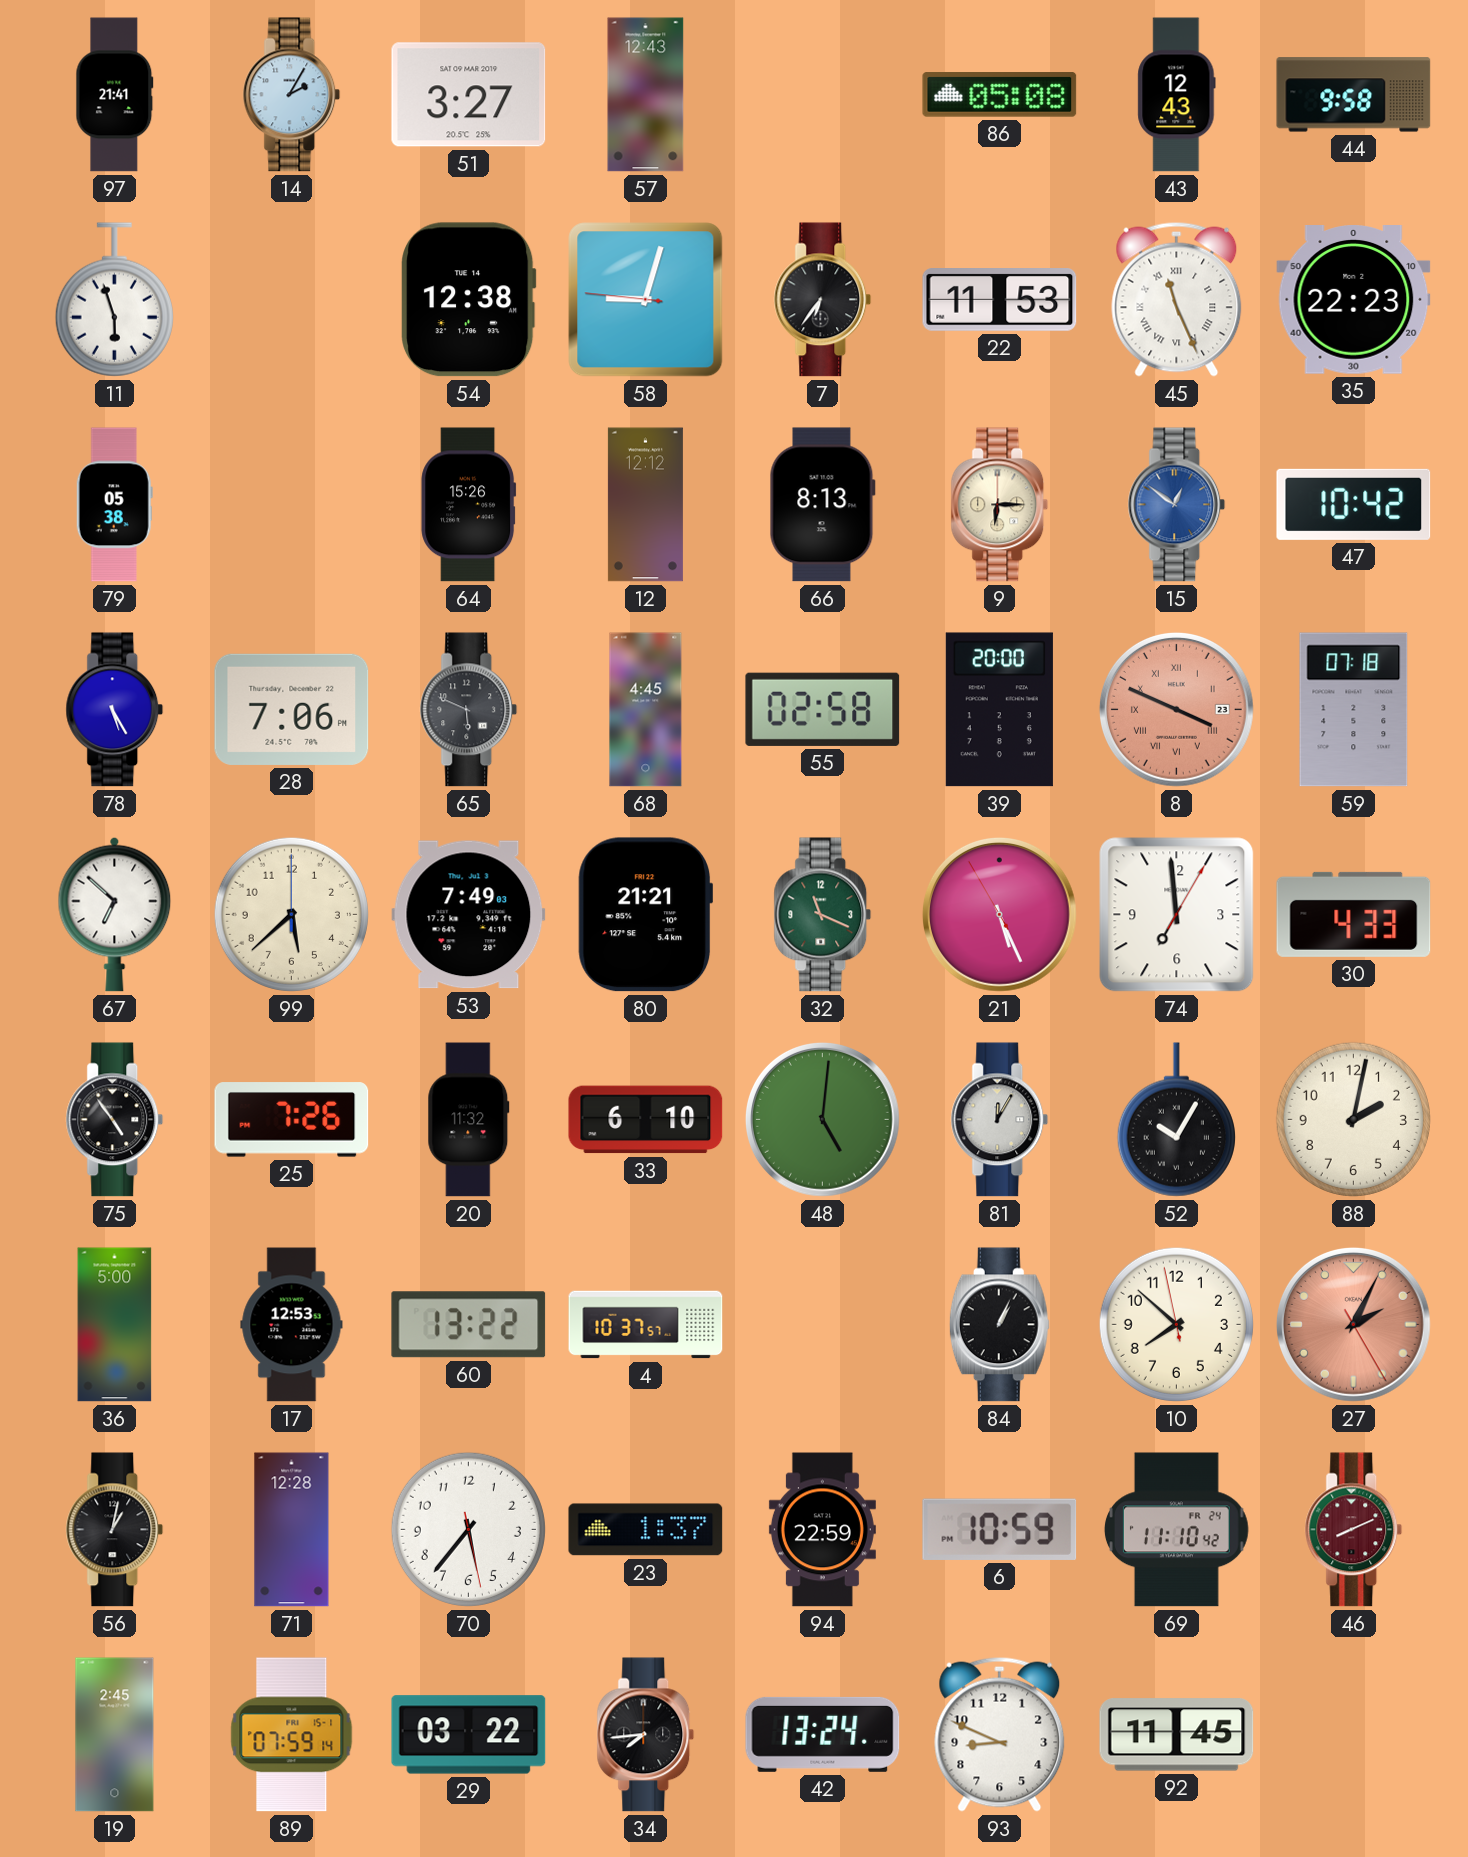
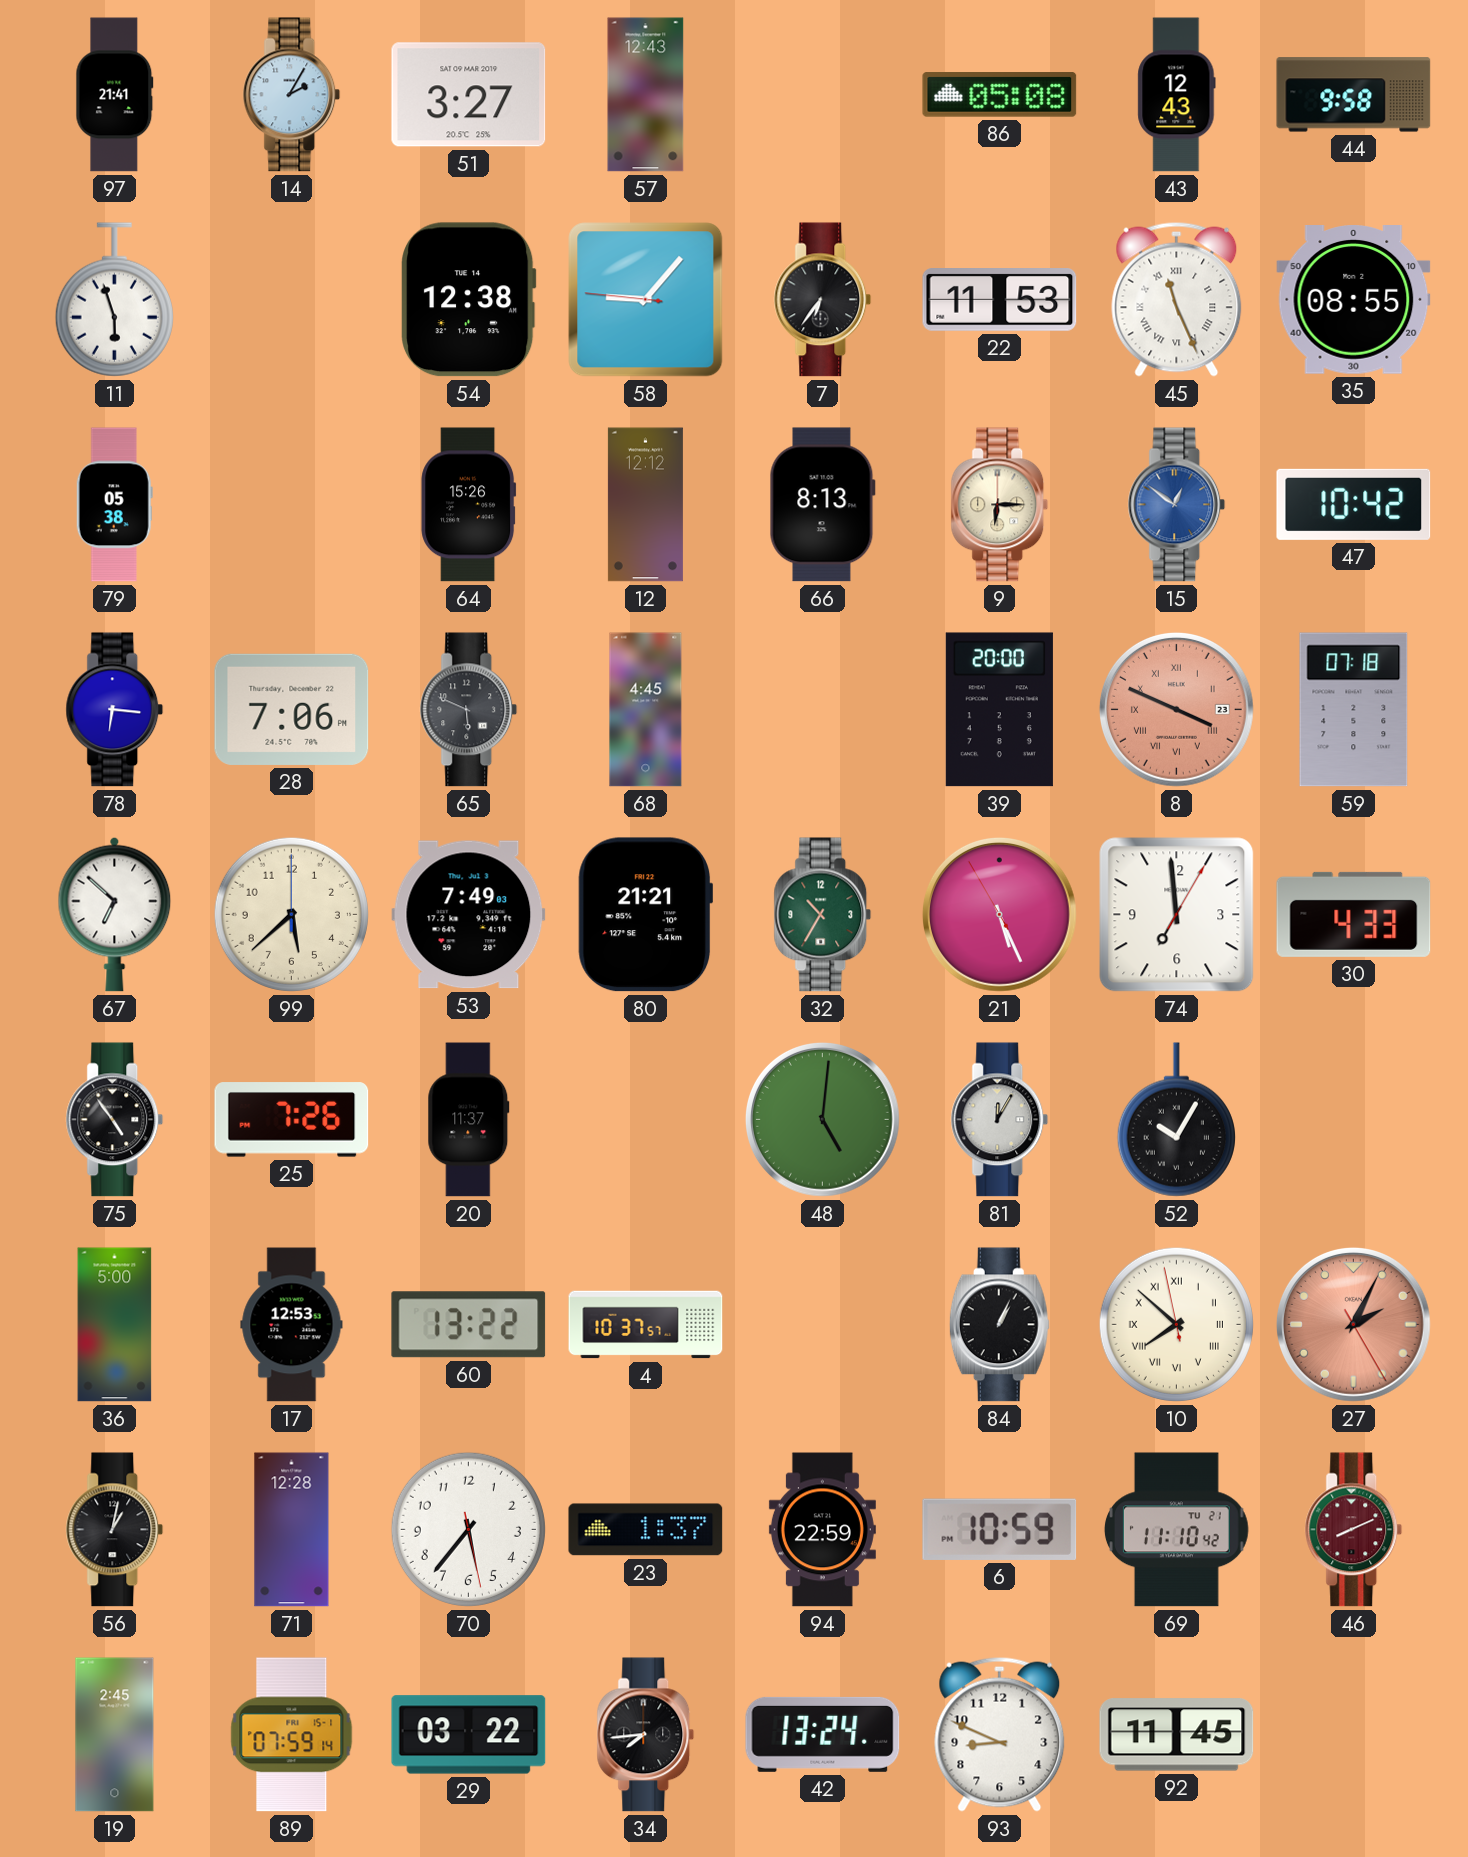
58: 9:02 -> 9:06
35: 22:23 -> 08:55
78: 5:25 -> 6:16
55: 02:58 -> none
32: 11:19 -> 10:35
20: 11:32 -> 11:37
33: 6:10 -> none
88: 2:02 -> none
10 numerals: Arabic -> Roman
69 date: FR 24 -> TU 21
